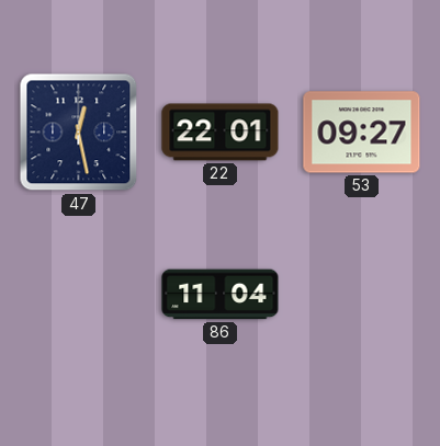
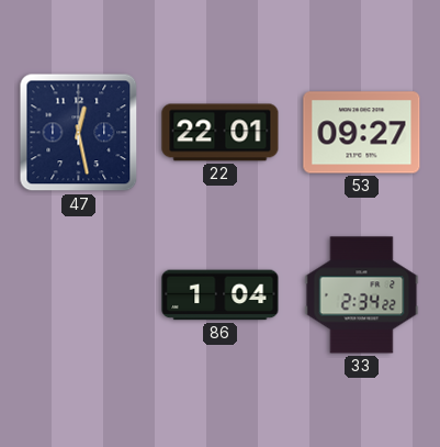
86: 11:04 -> 1:04
33: none -> 2:34
